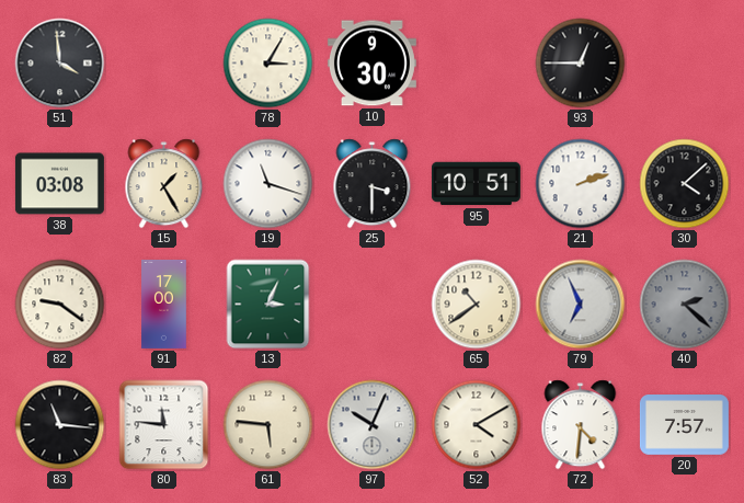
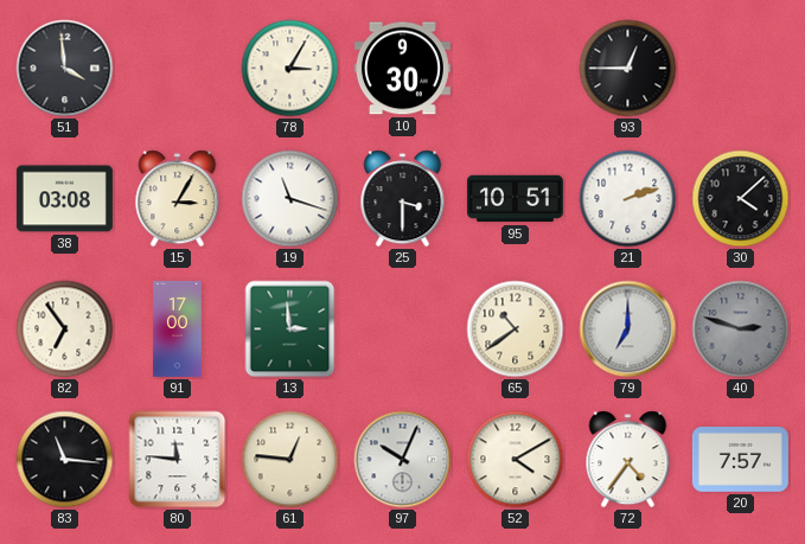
15: 1:25 -> 3:05
82: 9:21 -> 6:54
13: 3:04 -> 2:59
79: 6:56 -> 7:00
40: 2:22 -> 2:48
61: 5:46 -> 12:46
72: 4:31 -> 4:36
